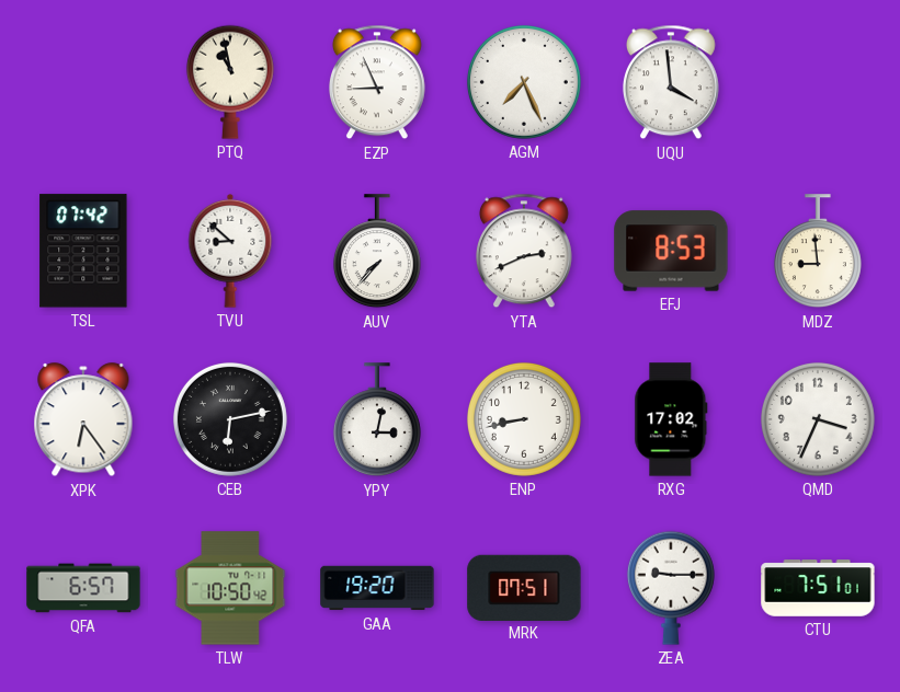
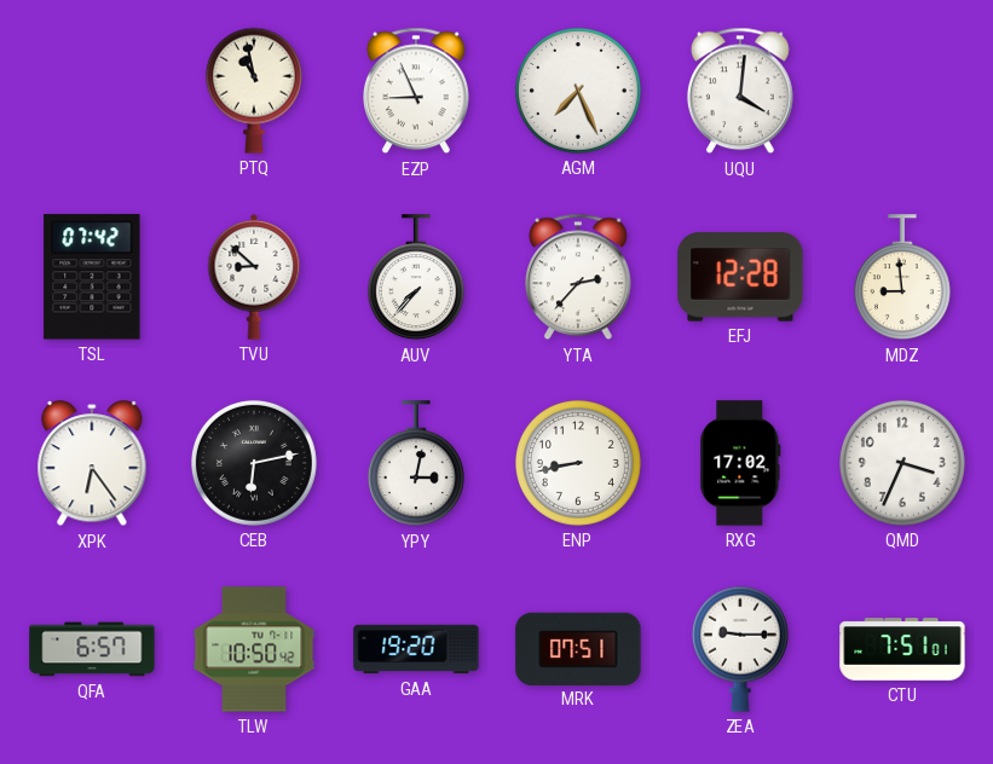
UQU: 3:59 -> 4:01
YTA: 2:41 -> 2:37
EFJ: 8:53 -> 12:28
